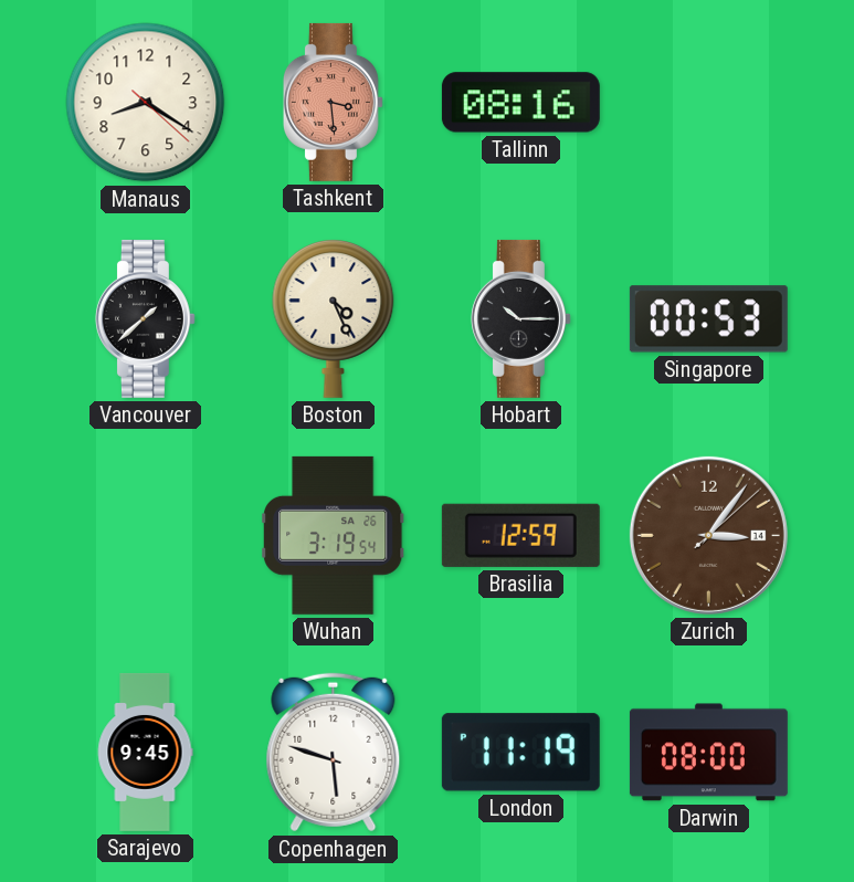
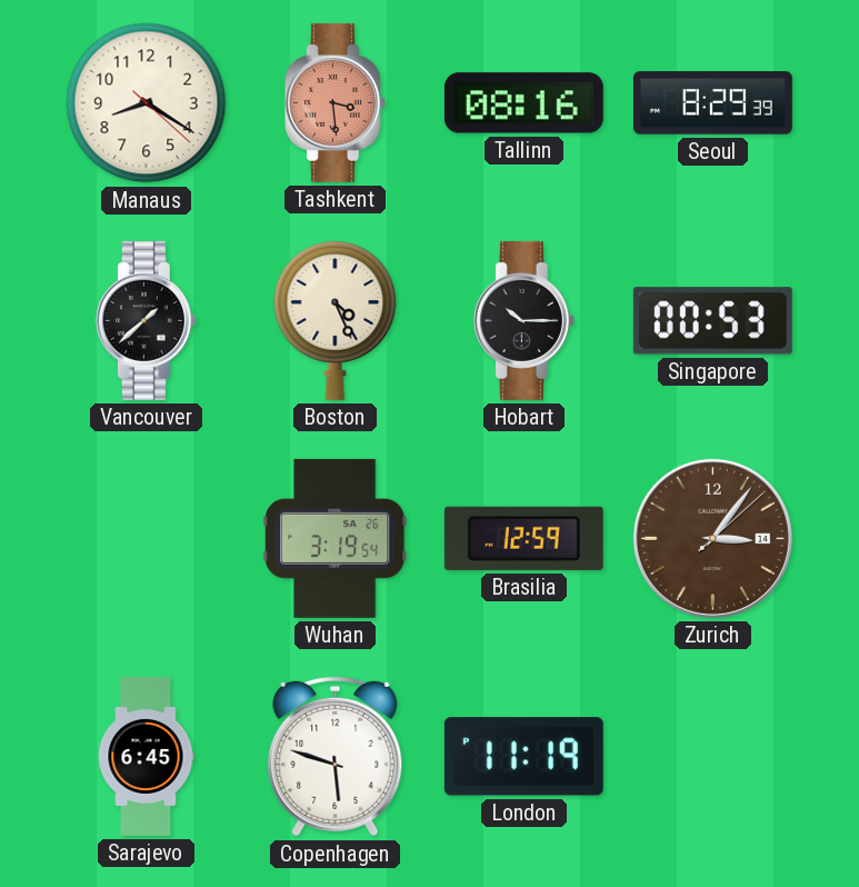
Seoul: none -> 8:29
Sarajevo: 9:45 -> 6:45
Darwin: 08:00 -> none
